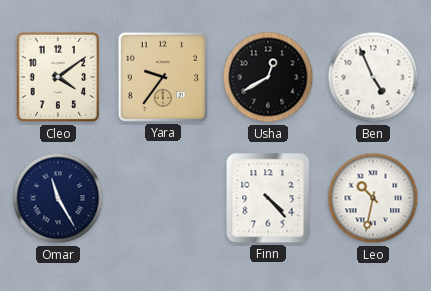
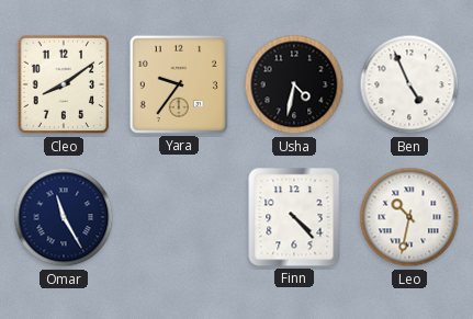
Cleo: 4:09 -> 8:09
Usha: 12:40 -> 4:32
